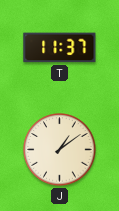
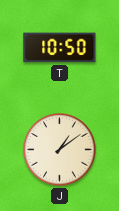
T: 11:37 -> 10:50
